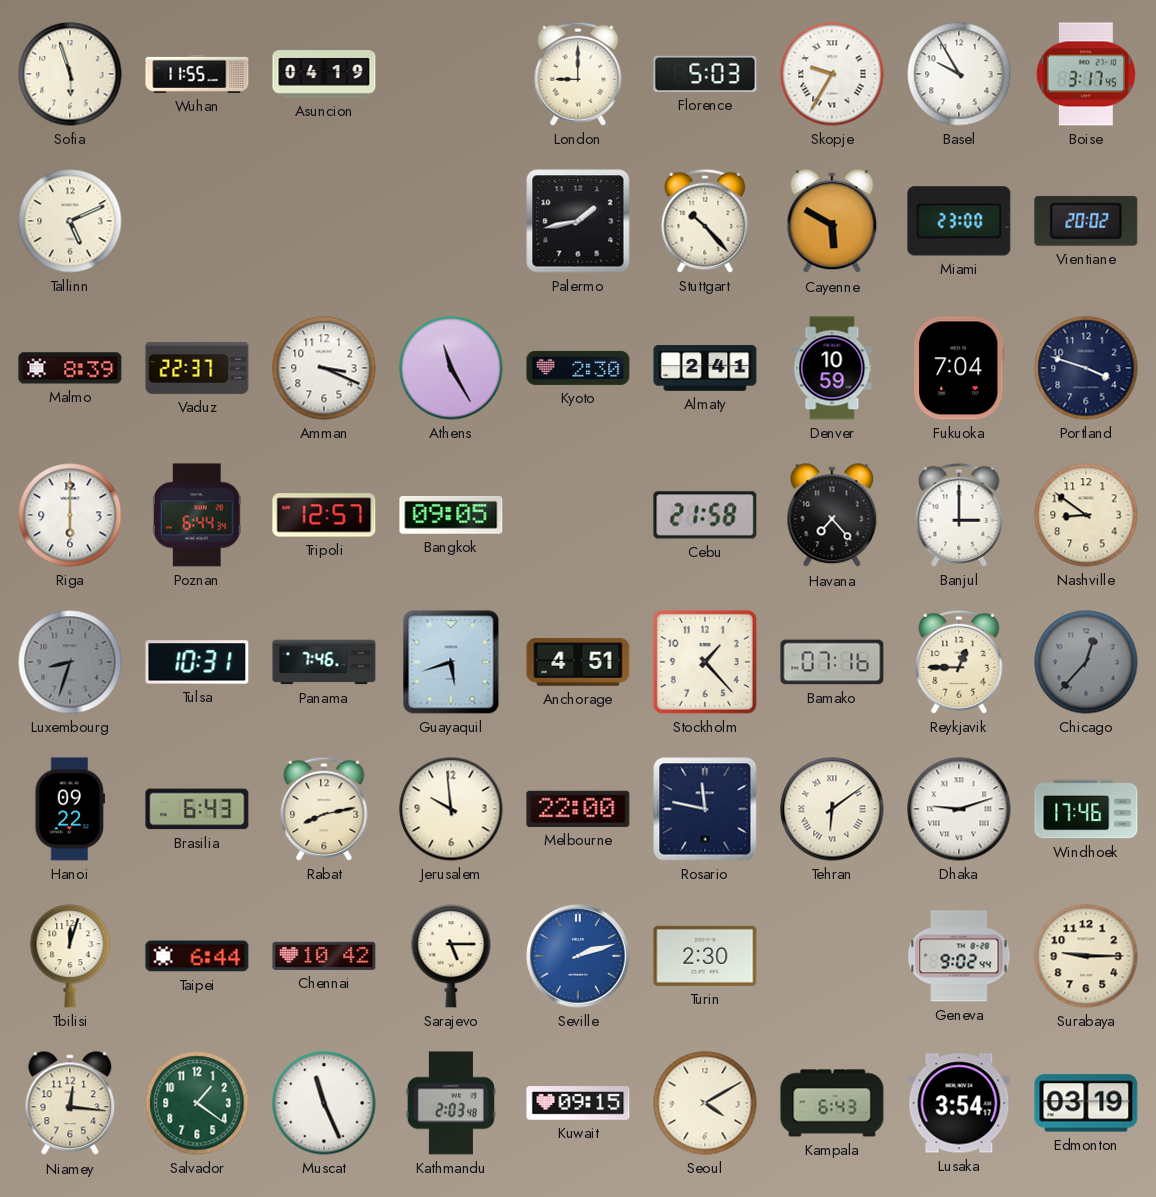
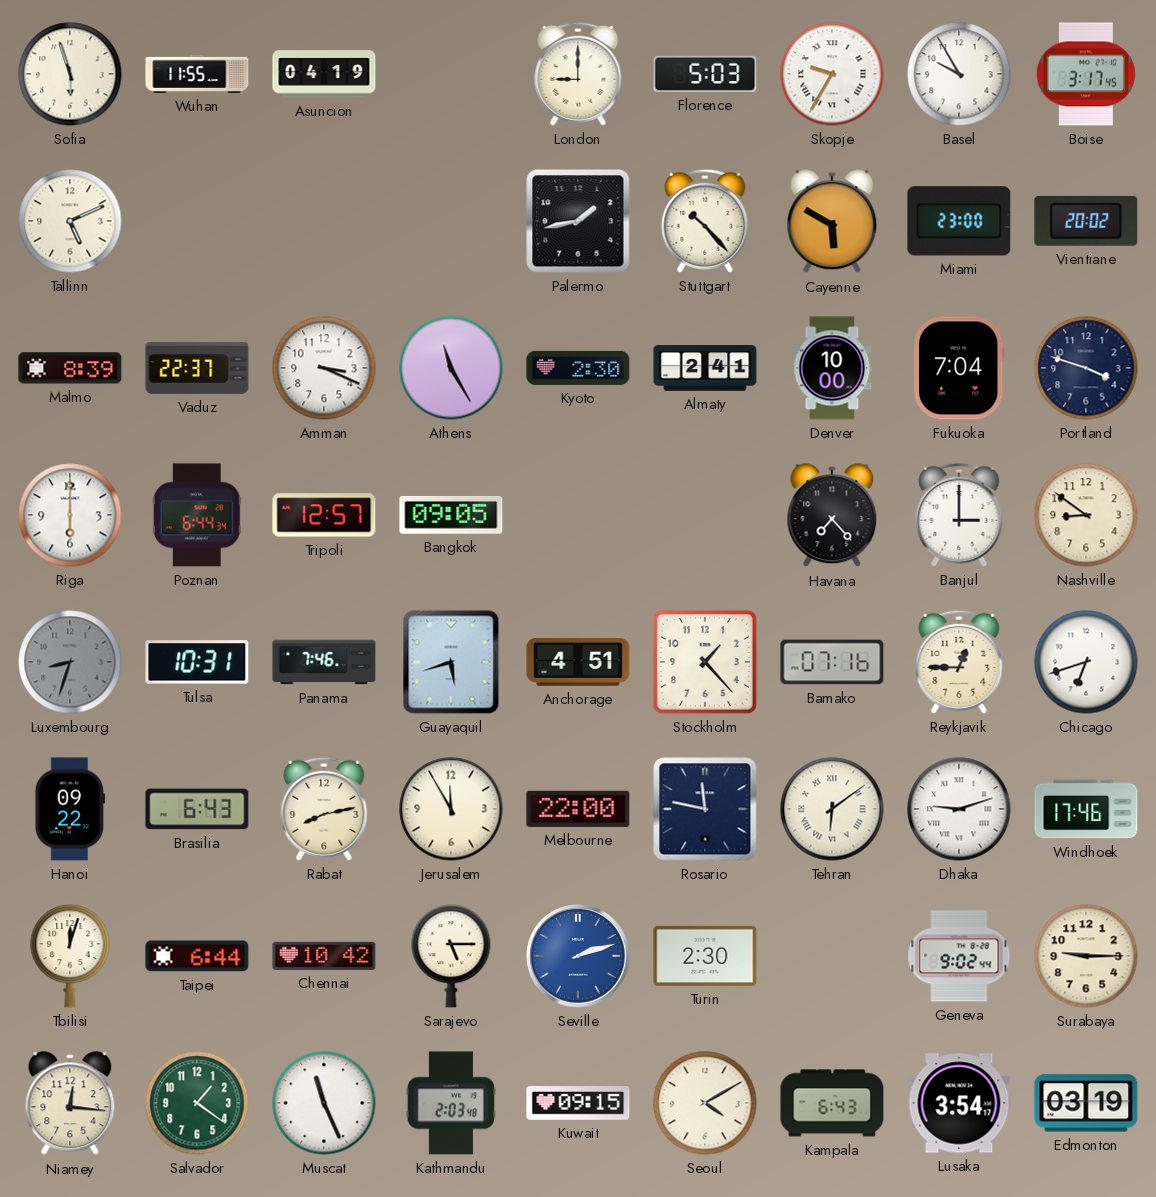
Denver: 10:59 -> 10:00
Cebu: 21:58 -> none
Chicago: 12:37 -> 6:42
Chicago dial: grey -> white
Jerusalem: 9:59 -> 11:55
